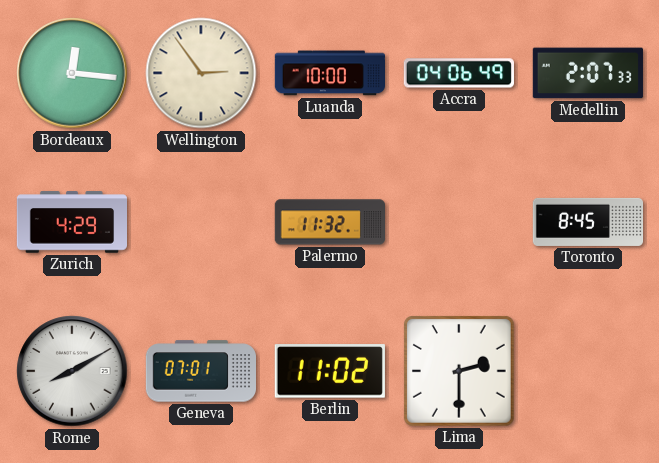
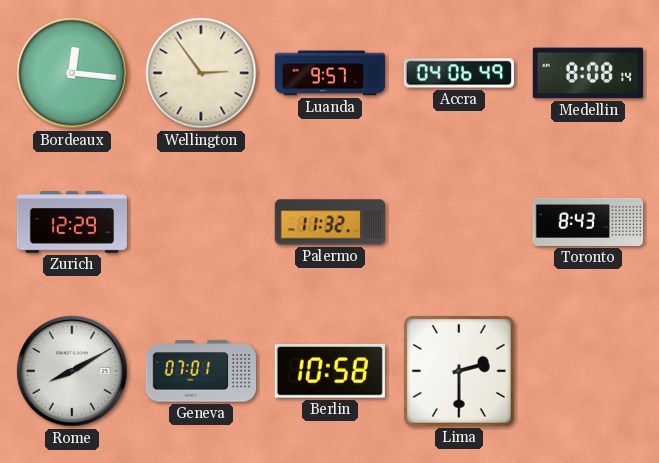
Luanda: 10:00 -> 9:57
Medellin: 2:07 -> 8:08
Zurich: 4:29 -> 12:29
Toronto: 8:45 -> 8:43
Berlin: 11:02 -> 10:58
